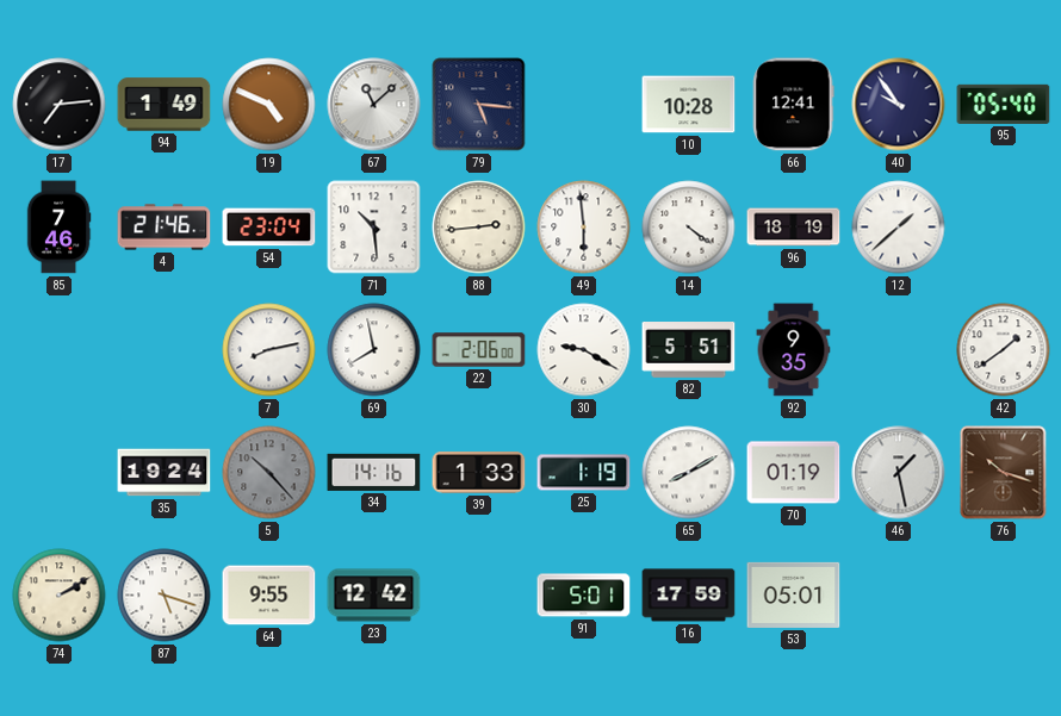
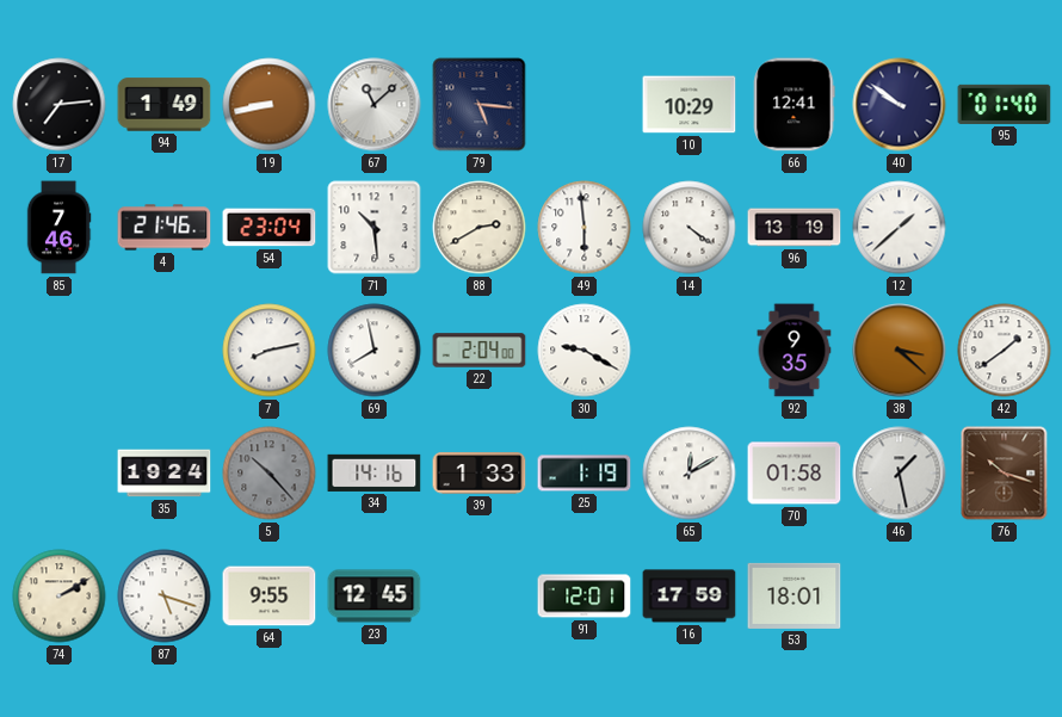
19: 4:49 -> 8:43
10: 10:28 -> 10:29
40: 9:54 -> 9:51
95: 05:40 -> 01:40
88: 2:44 -> 2:40
96: 18:19 -> 13:19
22: 2:06 -> 2:04
82: 5:51 -> none
38: none -> 3:22
65: 8:10 -> 12:10
70: 01:19 -> 01:58
23: 12:42 -> 12:45
91: 5:01 -> 12:01
53: 05:01 -> 18:01
